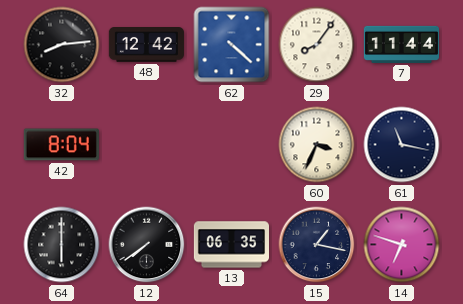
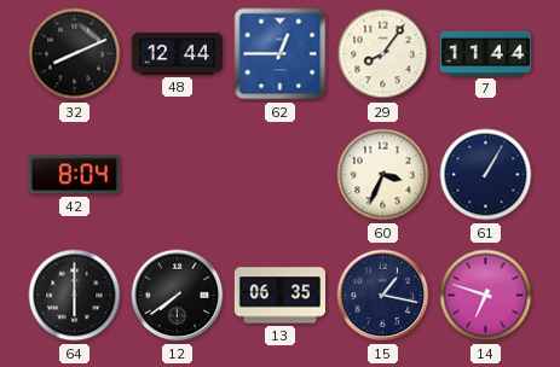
32: 8:14 -> 8:11
48: 12:42 -> 12:44
62: 4:22 -> 12:45
61: 11:17 -> 1:05
